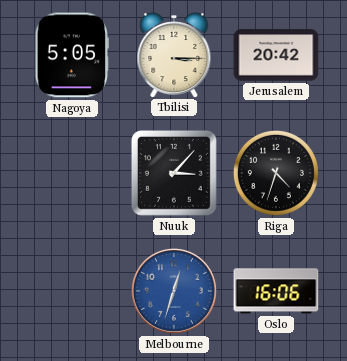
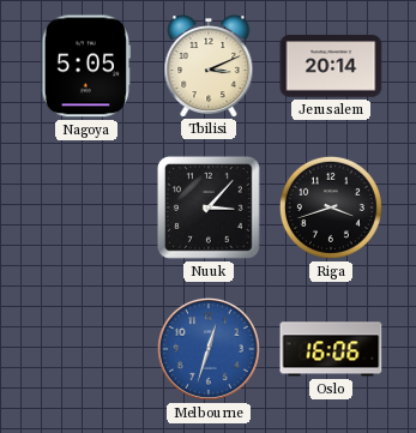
Tbilisi: 3:15 -> 3:11
Jerusalem: 20:42 -> 20:14
Riga: 4:33 -> 3:42
